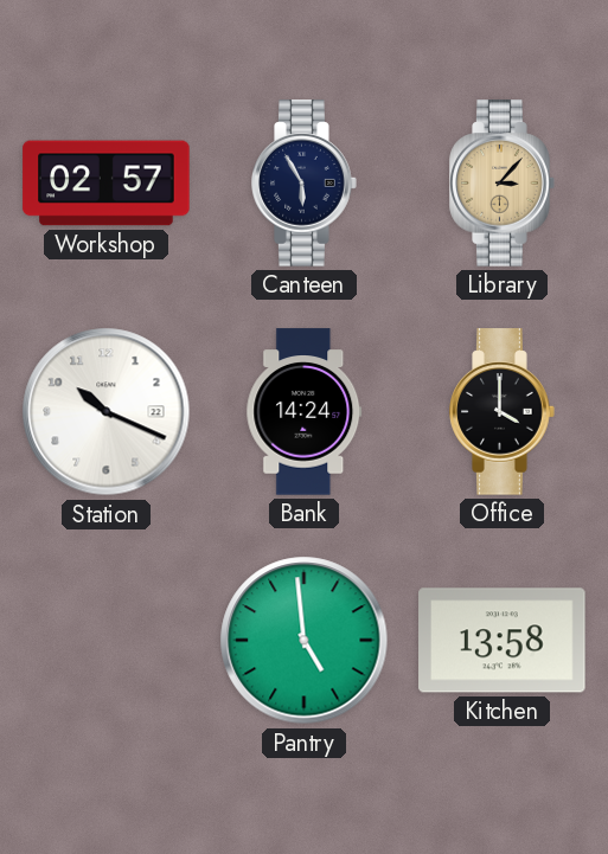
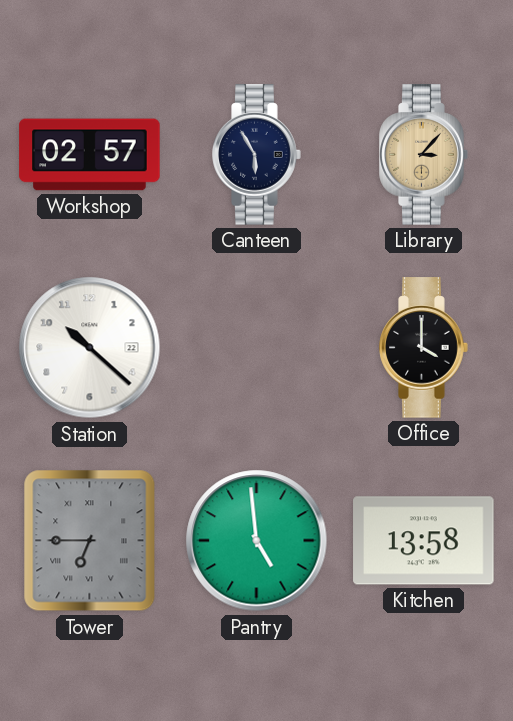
Station: 10:19 -> 10:22
Bank: 14:24 -> none
Tower: none -> 6:45
